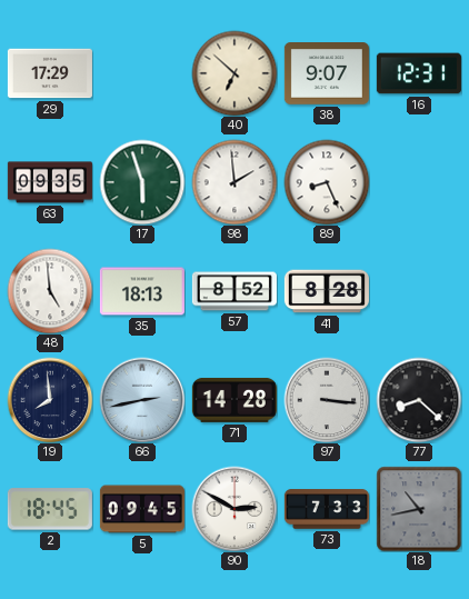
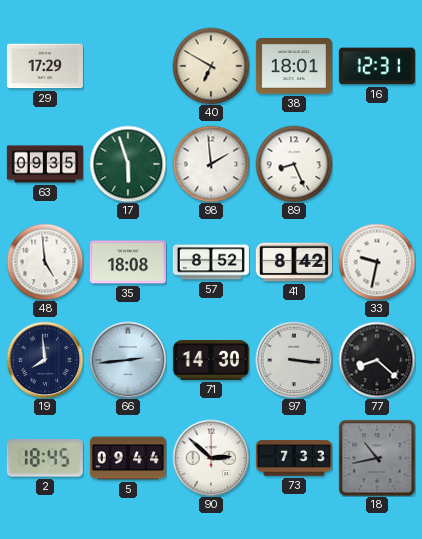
40: 6:52 -> 6:50
38: 9:07 -> 18:01
35: 18:13 -> 18:08
41: 8:28 -> 8:42
33: none -> 9:32
66: 2:43 -> 2:44
71: 14:28 -> 14:30
5: 09:45 -> 09:44
90: 2:50 -> 2:52
